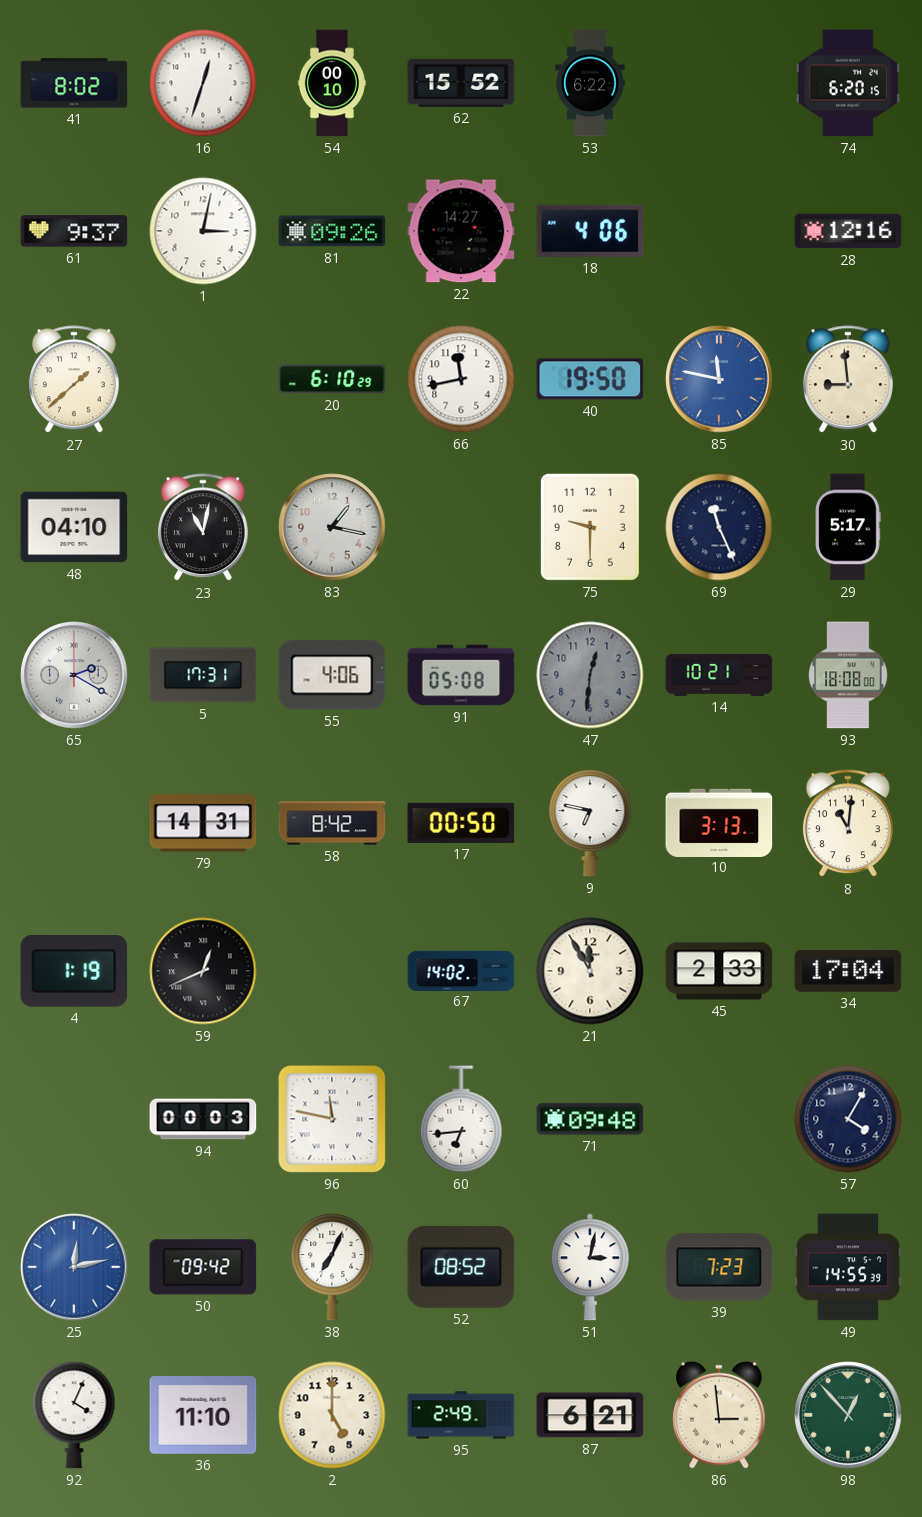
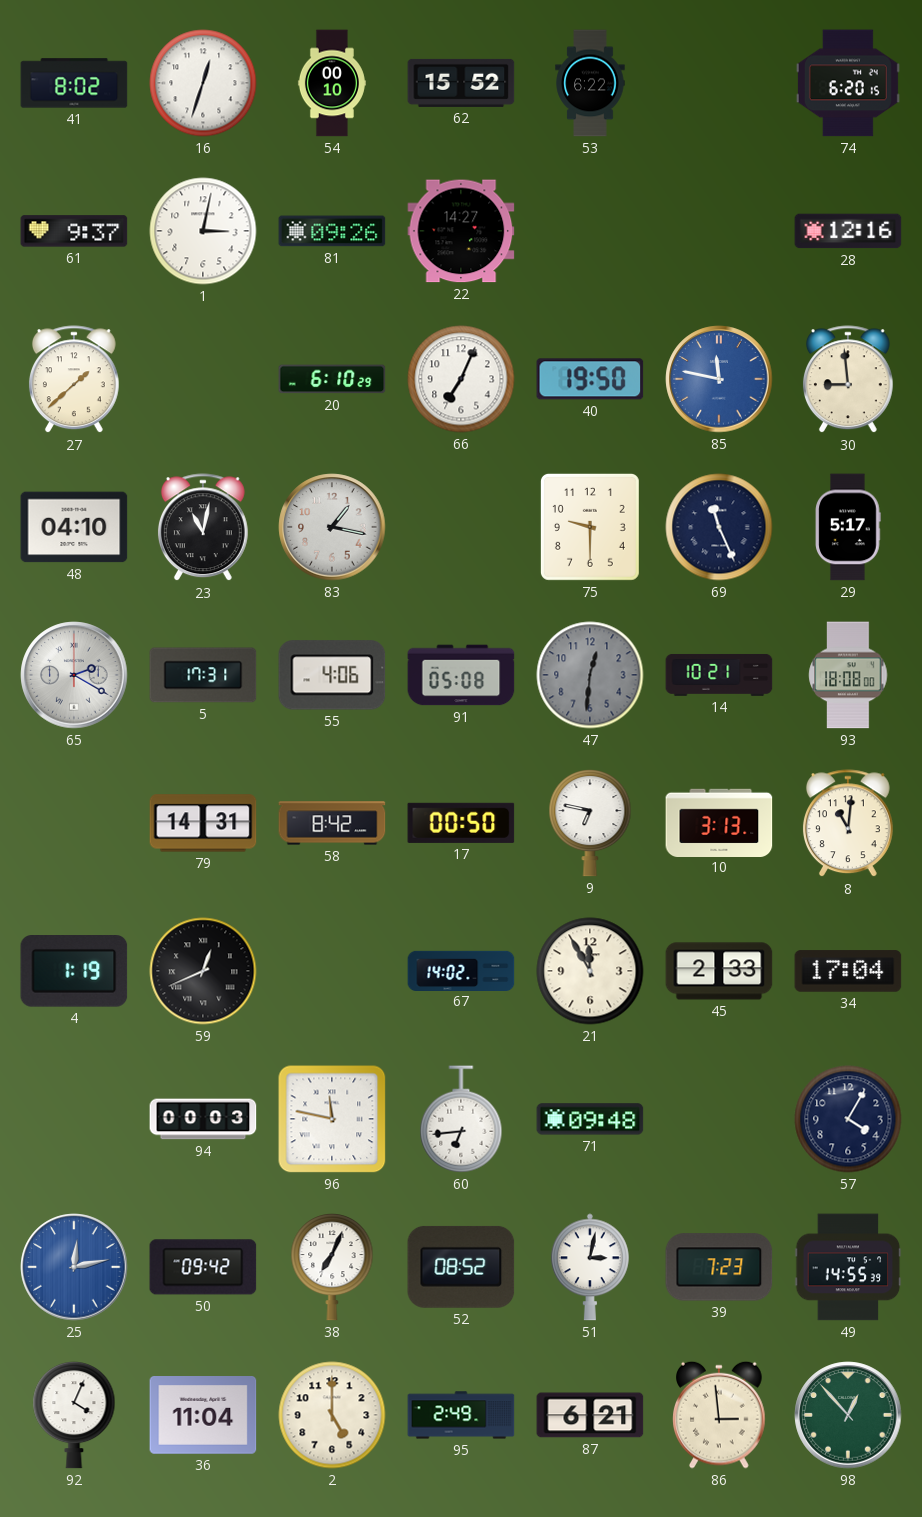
18: 4:06 -> none
66: 11:43 -> 7:04
36: 11:10 -> 11:04
